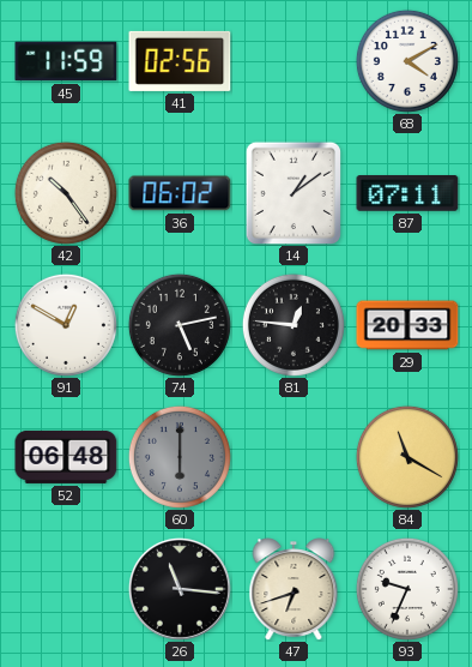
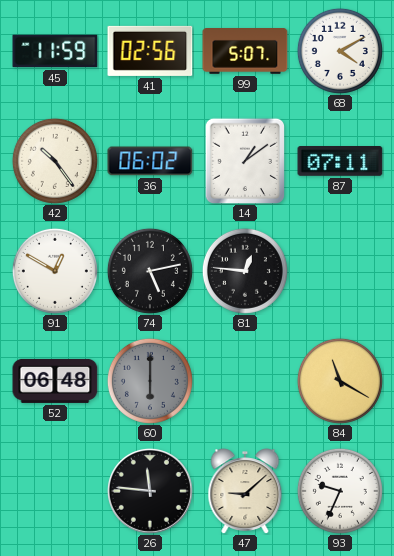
99: none -> 5:07
29: 20:33 -> none
26: 11:16 -> 11:46
47: 6:42 -> 9:08
